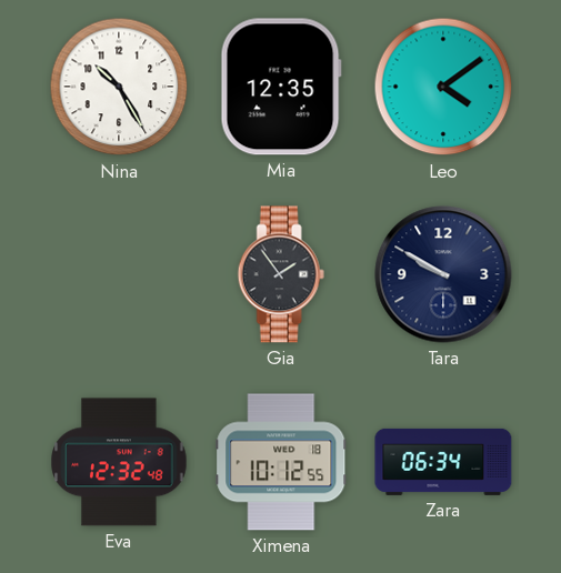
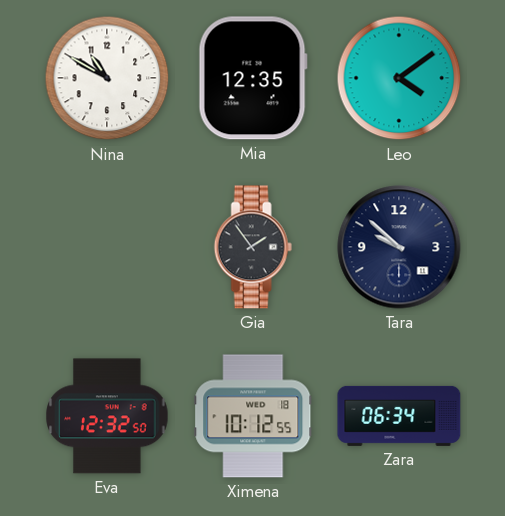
Nina: 10:25 -> 10:50
Tara: 9:50 -> 9:52
Eva: 12:32:48 -> 12:32:50
